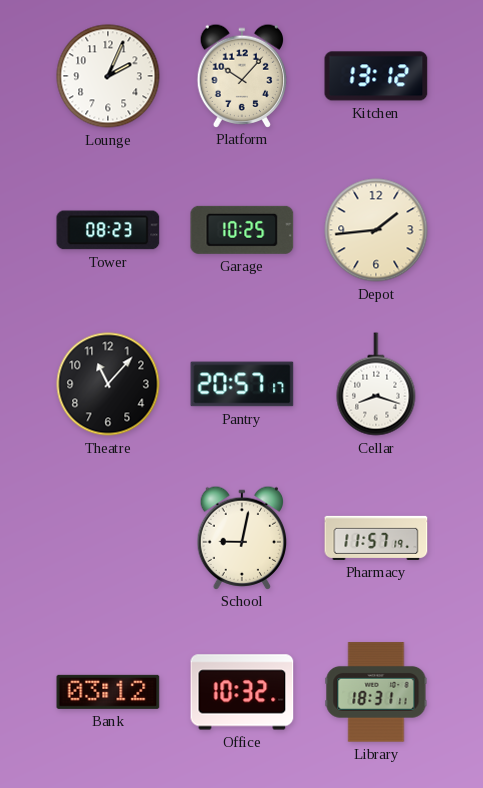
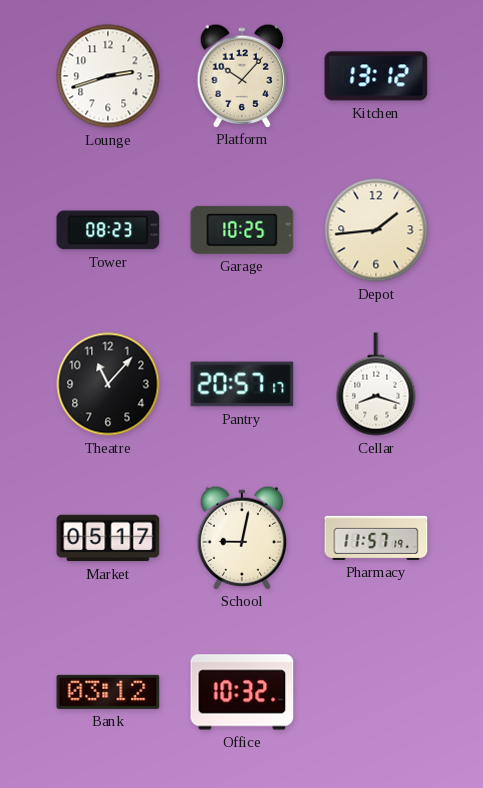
Lounge: 2:04 -> 2:42
Market: none -> 05:17
Library: 18:31 -> none
